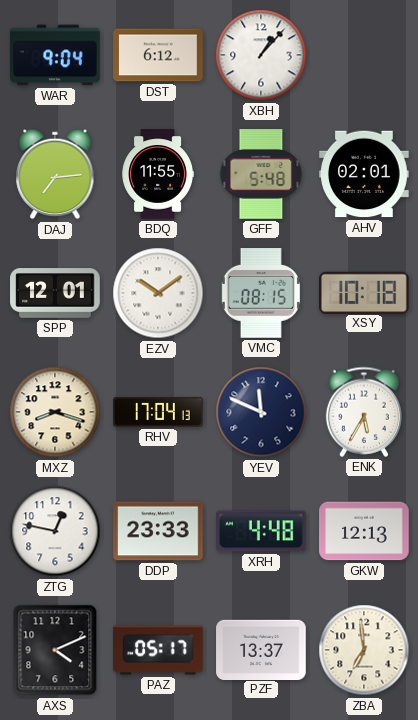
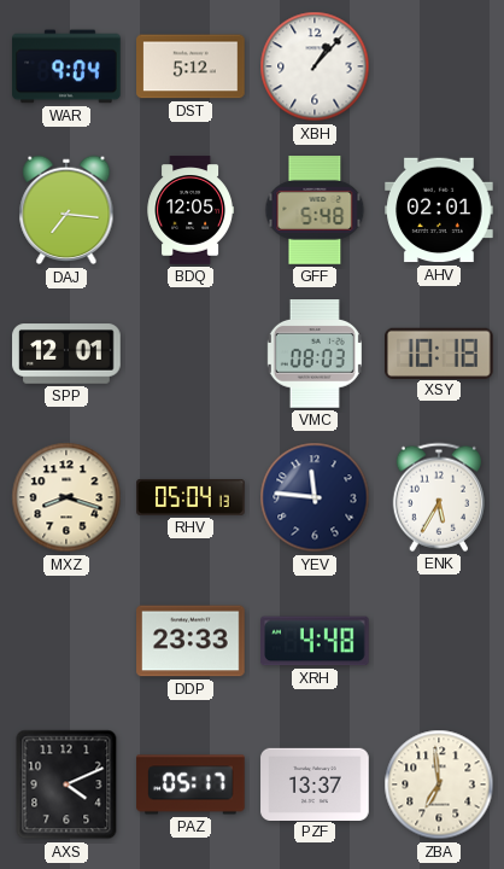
DST: 6:12 -> 5:12
DAJ: 7:14 -> 7:16
BDQ: 11:55 -> 12:05
EZV: 10:09 -> none
VMC: 08:15 -> 08:03
RHV: 17:04 -> 05:04
YEV: 11:49 -> 11:46
ZTG: 12:47 -> none
GKW: 12:13 -> none
